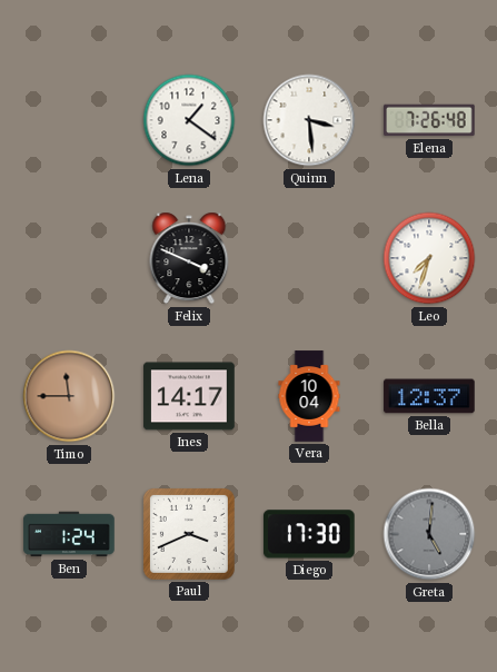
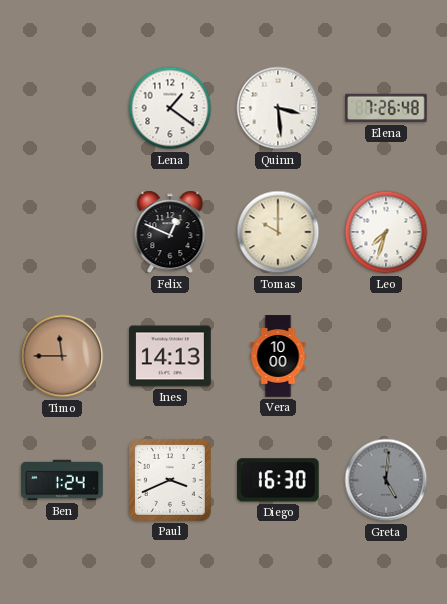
Felix: 3:49 -> 12:49
Tomas: none -> 10:00
Ines: 14:17 -> 14:13
Vera: 10:04 -> 10:00
Bella: 12:37 -> none
Diego: 17:30 -> 16:30
